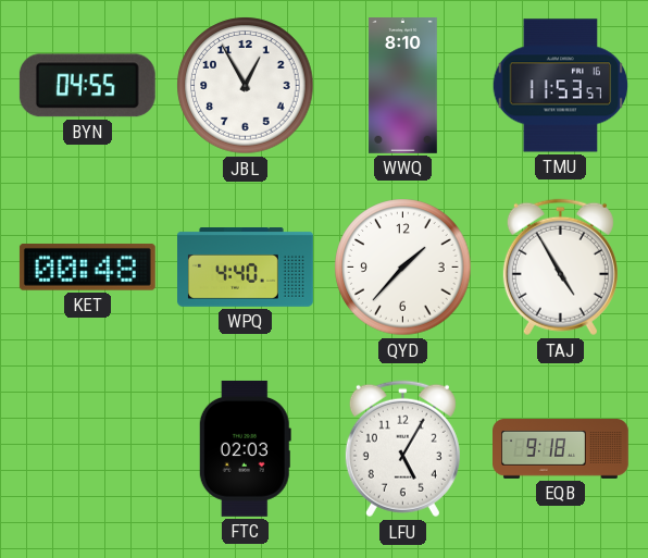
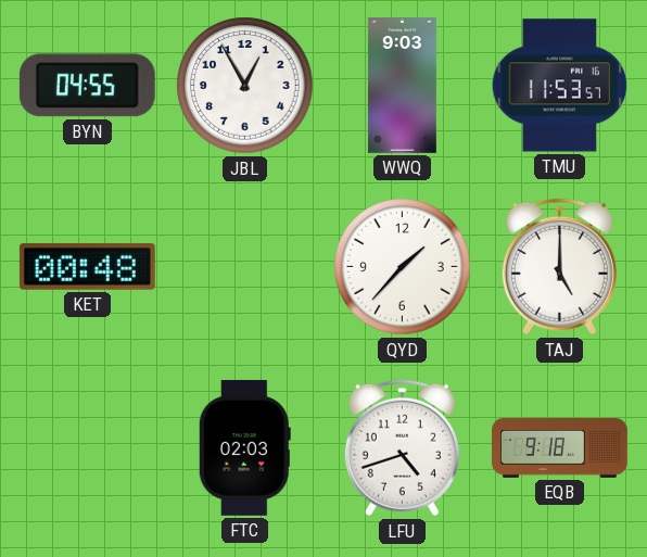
WWQ: 8:10 -> 9:03
WPQ: 4:40 -> none
TAJ: 4:55 -> 5:00
LFU: 5:05 -> 4:42
